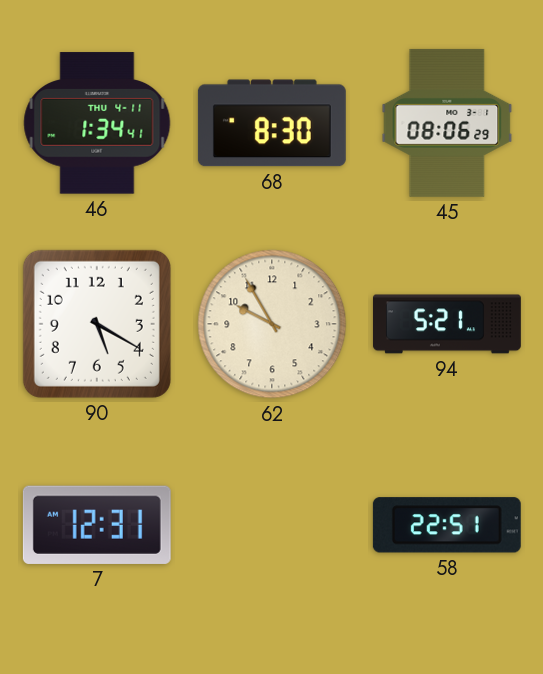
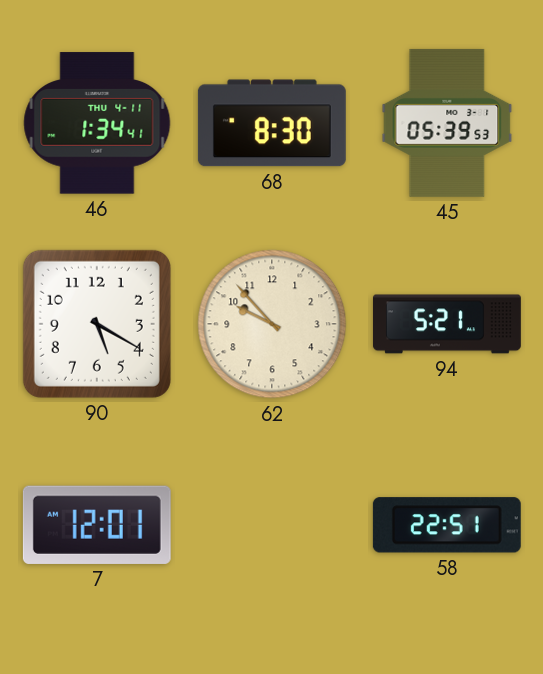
45: 08:06 -> 05:39
62: 9:55 -> 9:53
7: 12:31 -> 12:01
